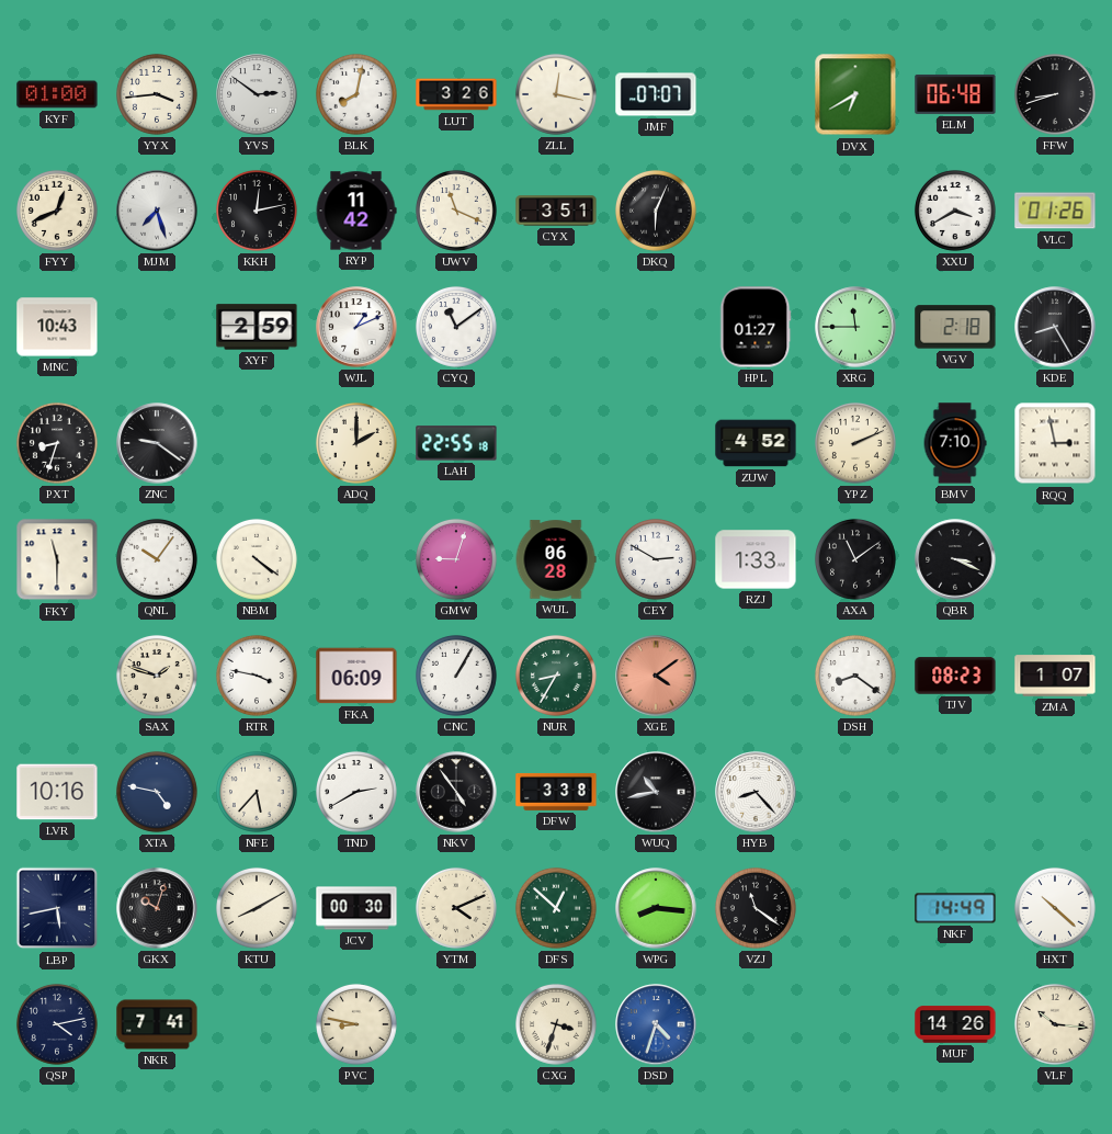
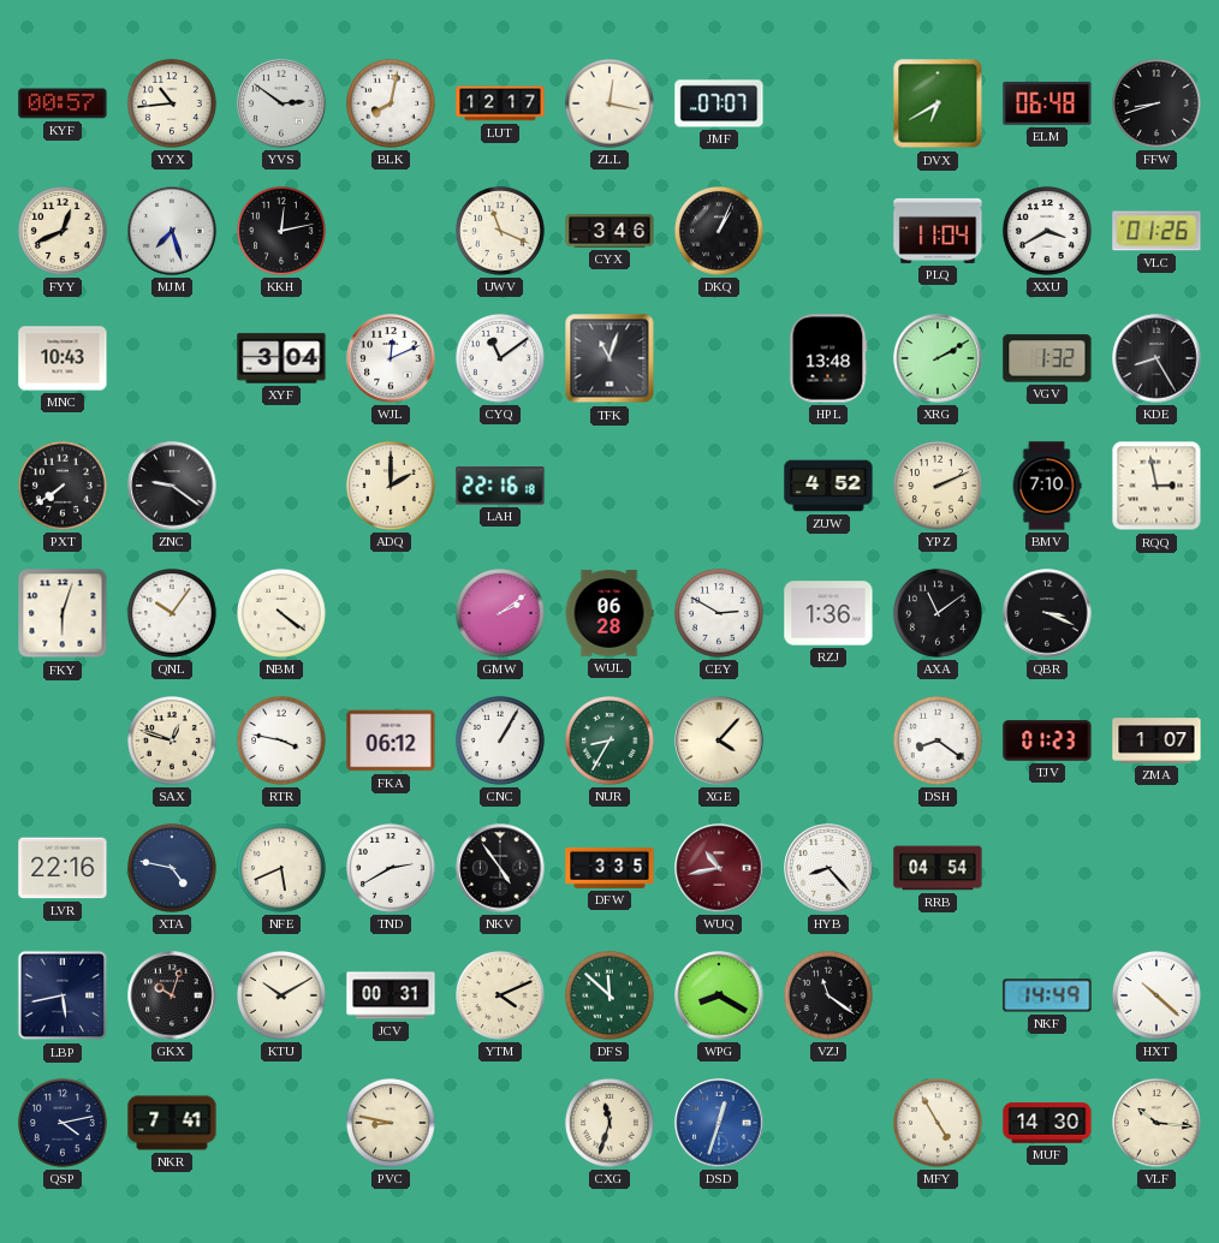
KYF: 01:00 -> 00:57
YYX: 3:44 -> 10:44
LUT: 3:26 -> 12:17
RYP: 11:42 -> none
CYX: 3:51 -> 3:46
DKQ: 6:04 -> 1:04
PLQ: none -> 11:04
XYF: 2:59 -> 3:04
WJL: 1:11 -> 12:11
TFK: none -> 11:03
HPL: 01:27 -> 13:48
XRG: 11:45 -> 2:10
VGV: 2:18 -> 1:32
PXT: 8:33 -> 7:39
LAH: 22:55 -> 22:16
FKY: 11:30 -> 6:03
GMW: 9:03 -> 2:09
RZJ: 1:33 -> 1:36
SAX: 1:48 -> 12:48
FKA: 06:09 -> 06:12
XGE: 4:09 -> 4:07
XGE dial: salmon -> cream
TJV: 08:23 -> 01:23
LVR: 10:16 -> 22:16
NFE: 5:37 -> 5:41
DFW: 3:38 -> 3:35
WUQ dial: black -> burgundy
RRB: none -> 04:54
KTU: 8:10 -> 10:10
JCV: 00:30 -> 00:31
DFS: 12:52 -> 11:52
WPG: 8:16 -> 8:20
CXG: 3:33 -> 11:33
DSD: 4:33 -> 12:33
MFY: none -> 4:55
MUF: 14:26 -> 14:30
